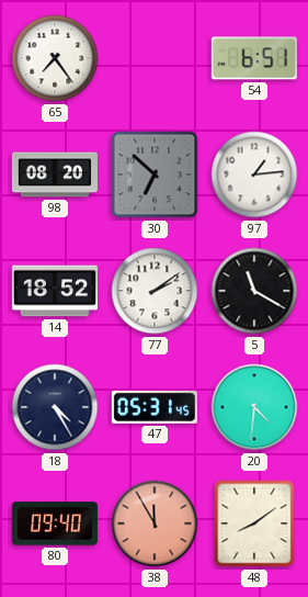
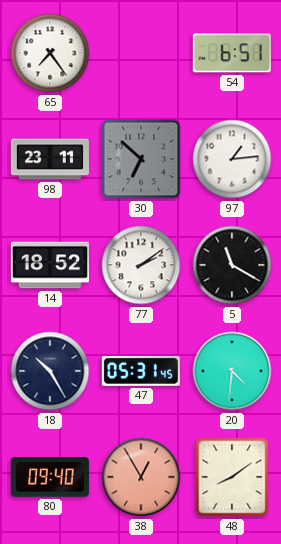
98: 08:20 -> 23:11
18: 4:25 -> 10:25
38: 11:55 -> 12:55
